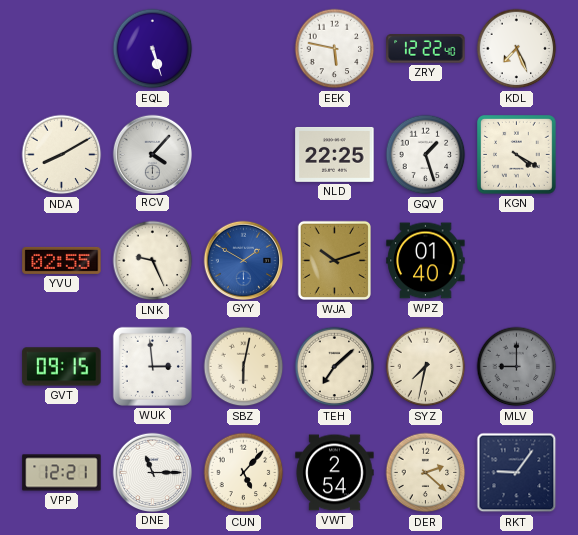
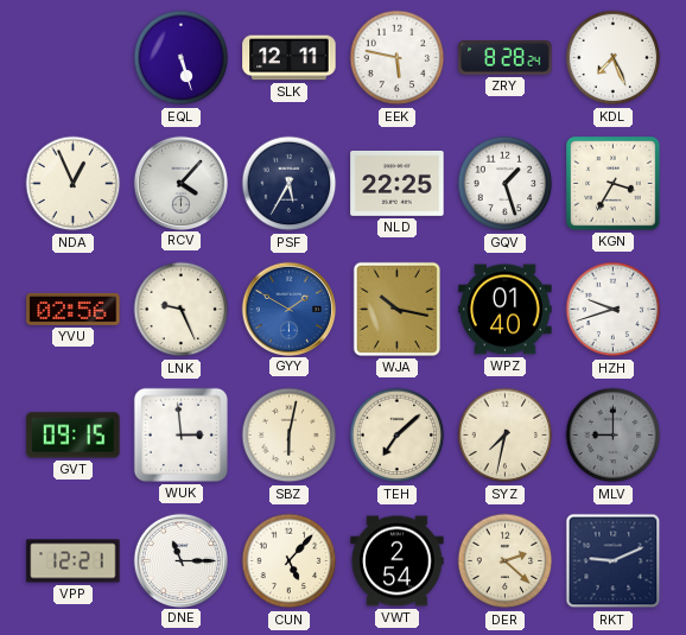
SLK: none -> 12:11
ZRY: 12:22 -> 8:28
NDA: 8:10 -> 12:56
PSF: none -> 5:35
KGN: 4:20 -> 3:35
YVU: 02:55 -> 02:56
WJA: 10:12 -> 10:17
HZH: none -> 9:42
RKT: 9:06 -> 9:11
